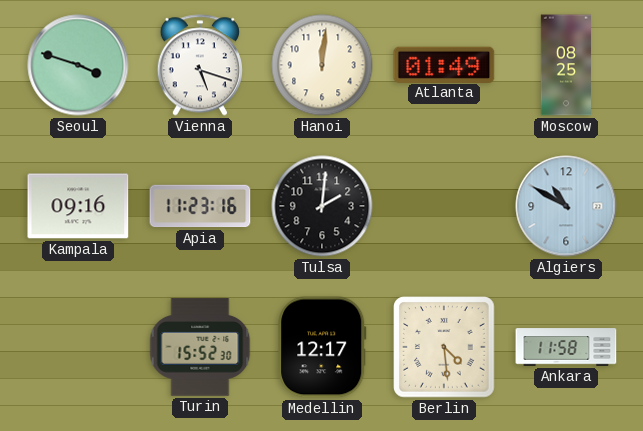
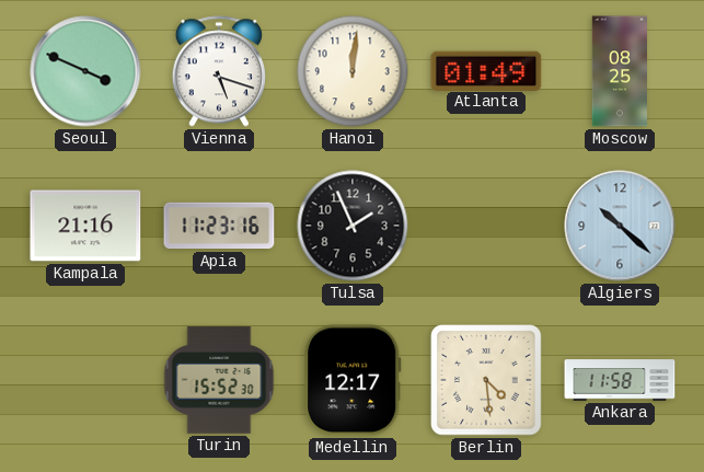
Seoul: 3:48 -> 3:49
Kampala: 09:16 -> 21:16
Tulsa: 2:01 -> 1:56
Algiers: 10:50 -> 10:22
